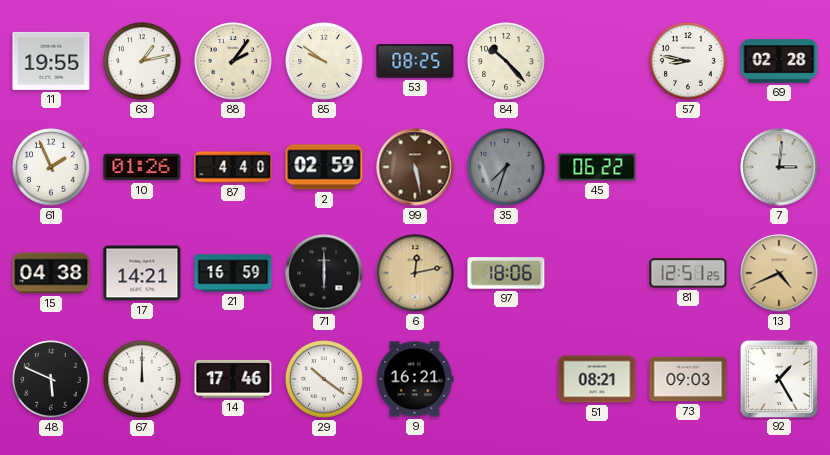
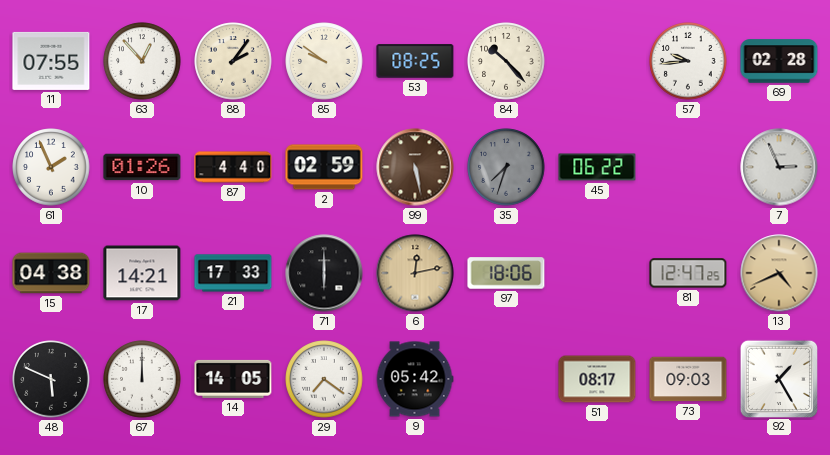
11: 19:55 -> 07:55
63: 1:13 -> 12:53
57: 8:47 -> 9:44
7: 3:01 -> 2:56
21: 16:59 -> 17:33
81: 12:51 -> 12:47
14: 17:46 -> 14:05
29: 10:21 -> 7:21
9: 16:21 -> 05:42
51: 08:21 -> 08:17
